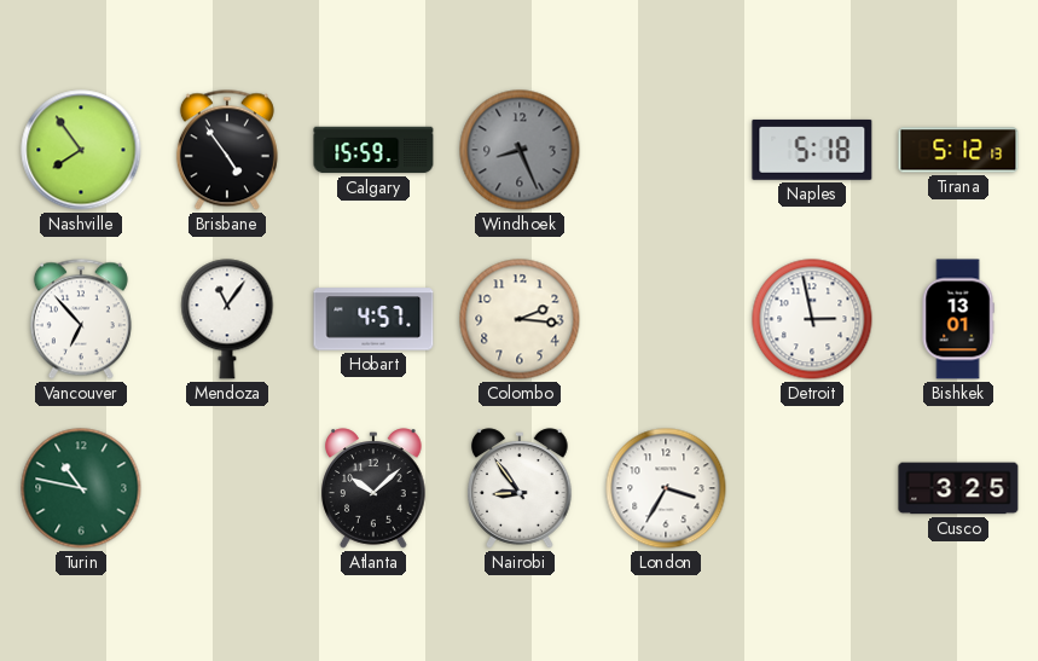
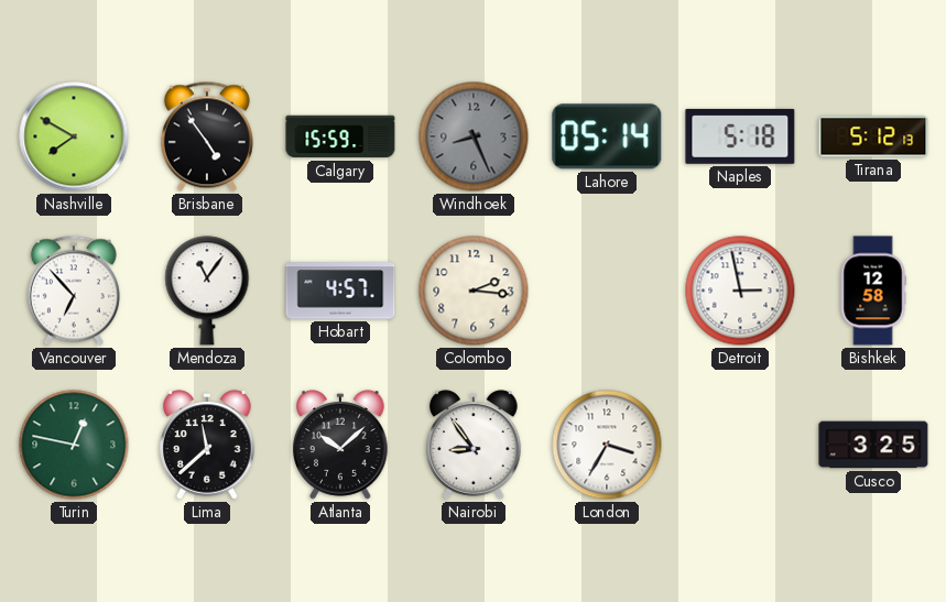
Nashville: 7:54 -> 7:50
Lahore: none -> 05:14
Bishkek: 13:01 -> 12:58
Turin: 10:47 -> 12:47
Lima: none -> 11:38
